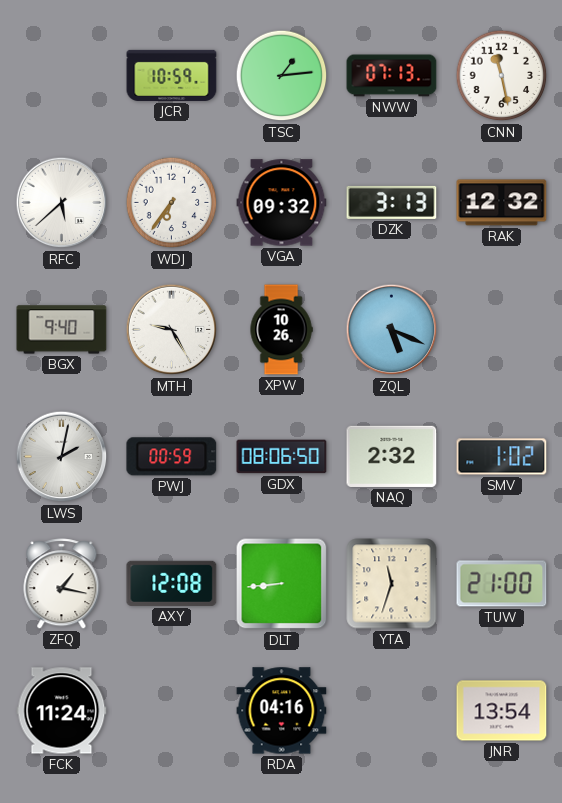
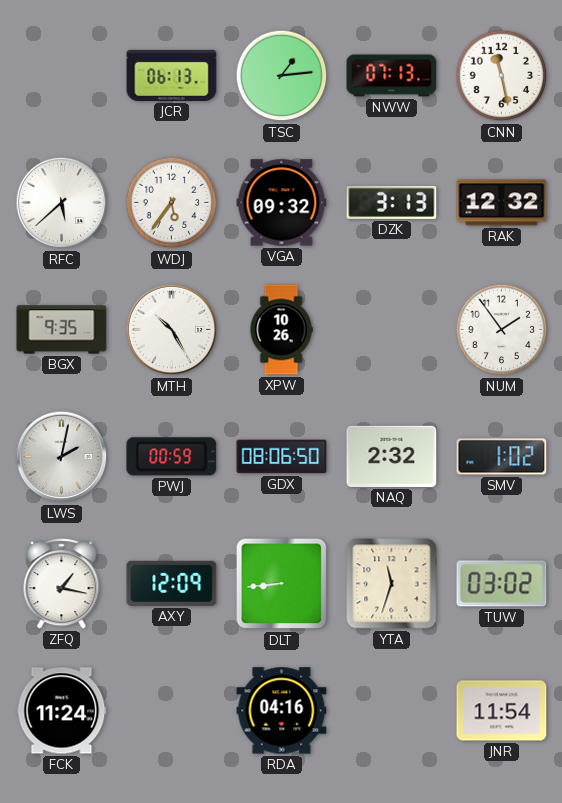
JCR: 10:59 -> 06:13
WDJ: 6:36 -> 5:36
BGX: 9:40 -> 9:35
MTH: 9:25 -> 10:25
ZQL: 5:19 -> none
NUM: none -> 1:54
AXY: 12:08 -> 12:09
TUW: 21:00 -> 03:02
JNR: 13:54 -> 11:54
